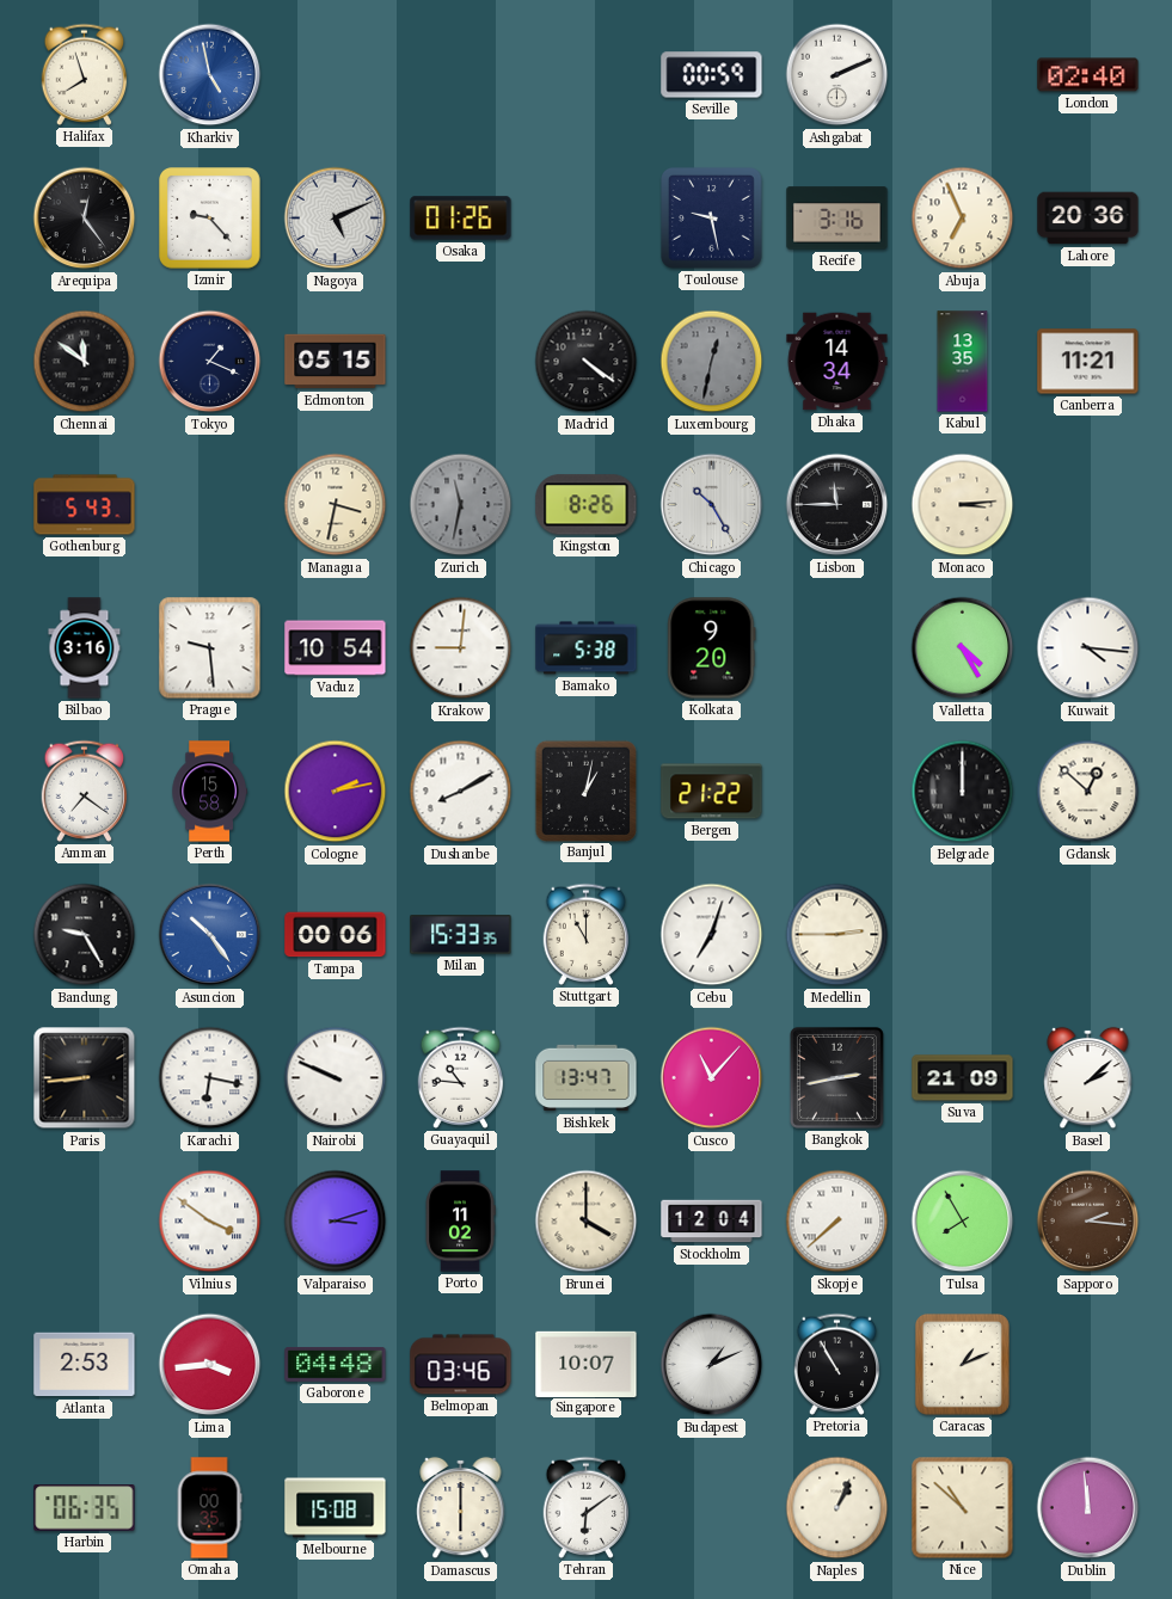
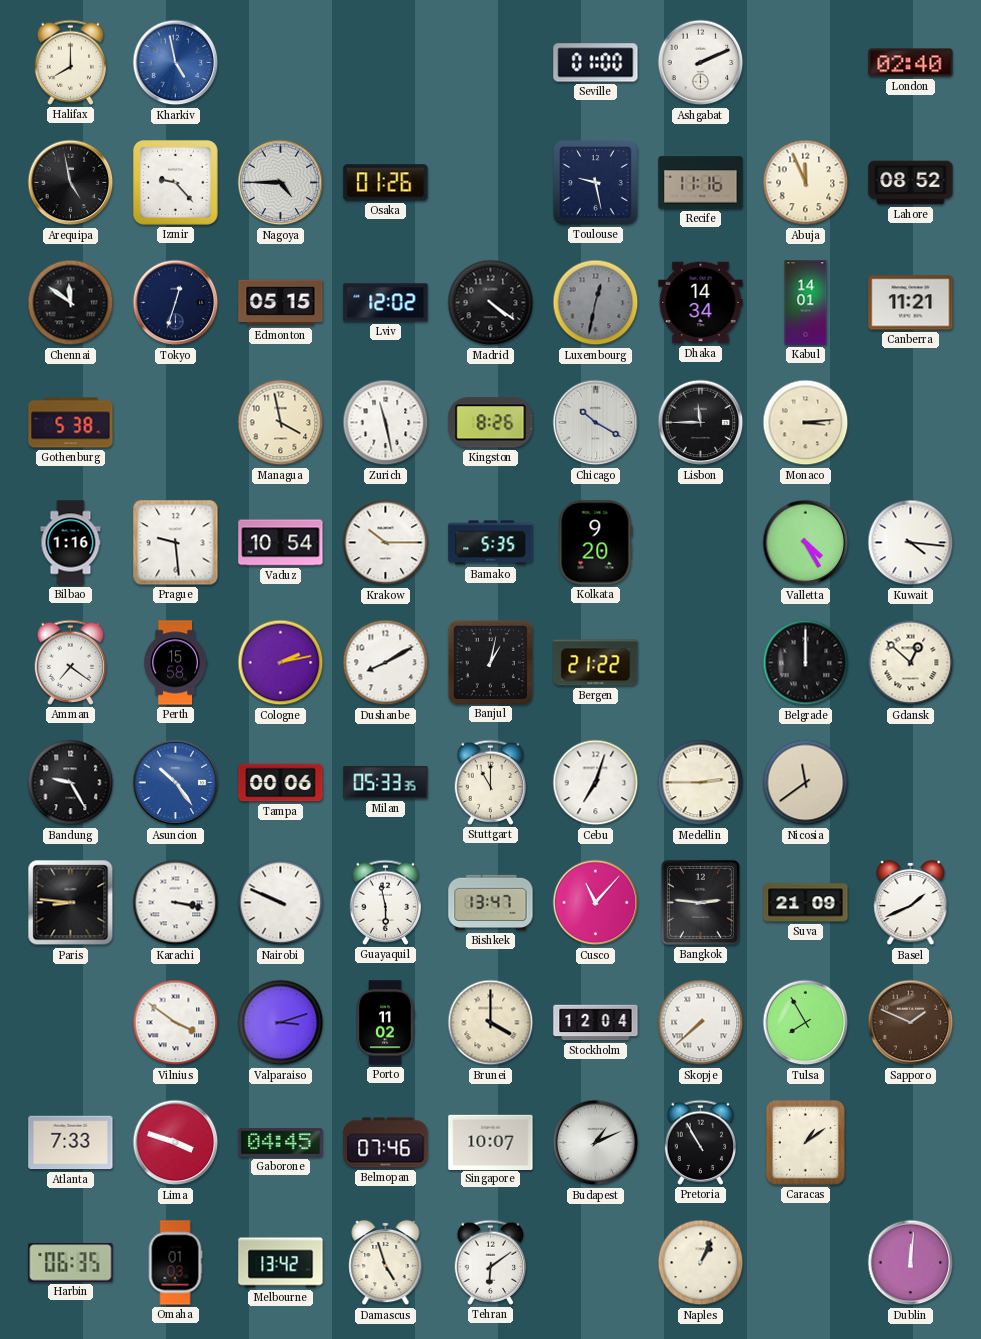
Halifax: 7:57 -> 8:00
Seville: 00:59 -> 01:00
Arequipa: 12:24 -> 4:58
Nagoya: 5:11 -> 4:45
Recife: 3:16 -> 11:16
Abuja: 6:56 -> 11:56
Lahore: 20:36 -> 08:52
Tokyo: 1:19 -> 12:33
Lviv: none -> 12:02
Kabul: 13:35 -> 14:01
Gothenburg: 5:43 -> 5:38
Managua: 3:32 -> 3:58
Zurich: 11:32 -> 11:28
Zurich dial: grey -> white
Chicago: 10:25 -> 10:20
Bilbao: 3:16 -> 1:16
Krakow: 9:01 -> 10:15
Bamako: 5:38 -> 5:35
Milan: 15:33 -> 05:33
Nicosia: none -> 11:39
Paris: 8:44 -> 8:46
Karachi: 6:17 -> 3:17
Guayaquil: 10:46 -> 5:58
Bangkok: 2:43 -> 2:46
Basel: 2:08 -> 1:41
Sapporo: 2:16 -> 1:49
Atlanta: 2:53 -> 7:33
Lima: 3:44 -> 3:48
Gaborone: 04:48 -> 04:45
Belmopan: 03:46 -> 07:46
Caracas: 1:11 -> 1:09
Omaha: 00:35 -> 01:03
Melbourne: 15:08 -> 13:42
Damascus: 6:00 -> 4:57
Nice: 10:52 -> none
Dublin: 11:59 -> 12:01
